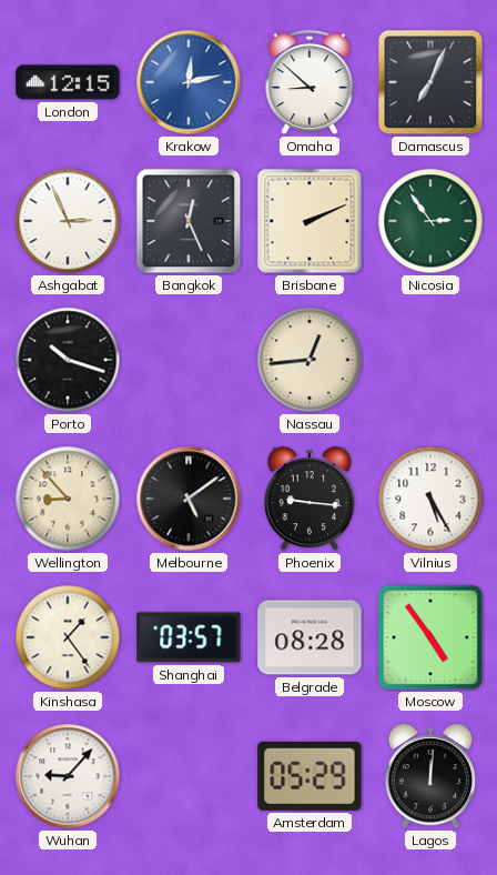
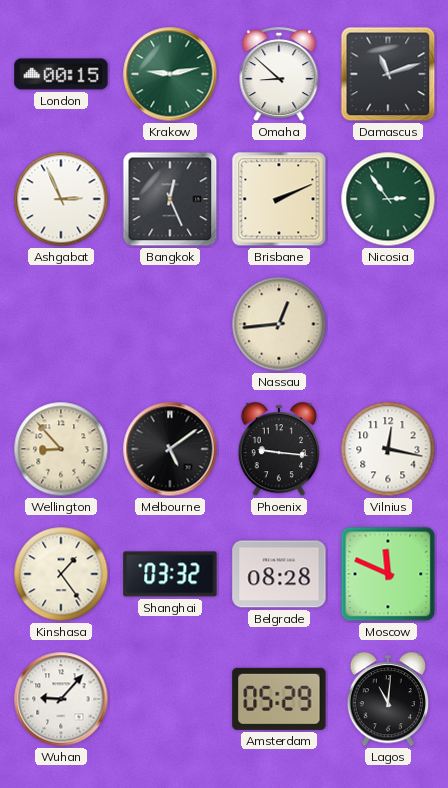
London: 12:15 -> 00:15
Krakow: 12:13 -> 9:13
Krakow dial: blue -> green
Damascus: 7:04 -> 11:12
Porto: 10:18 -> none
Vilnius: 5:25 -> 12:17
Shanghai: 03:57 -> 03:32
Moscow: 4:54 -> 11:49
Lagos: 12:01 -> 11:01
